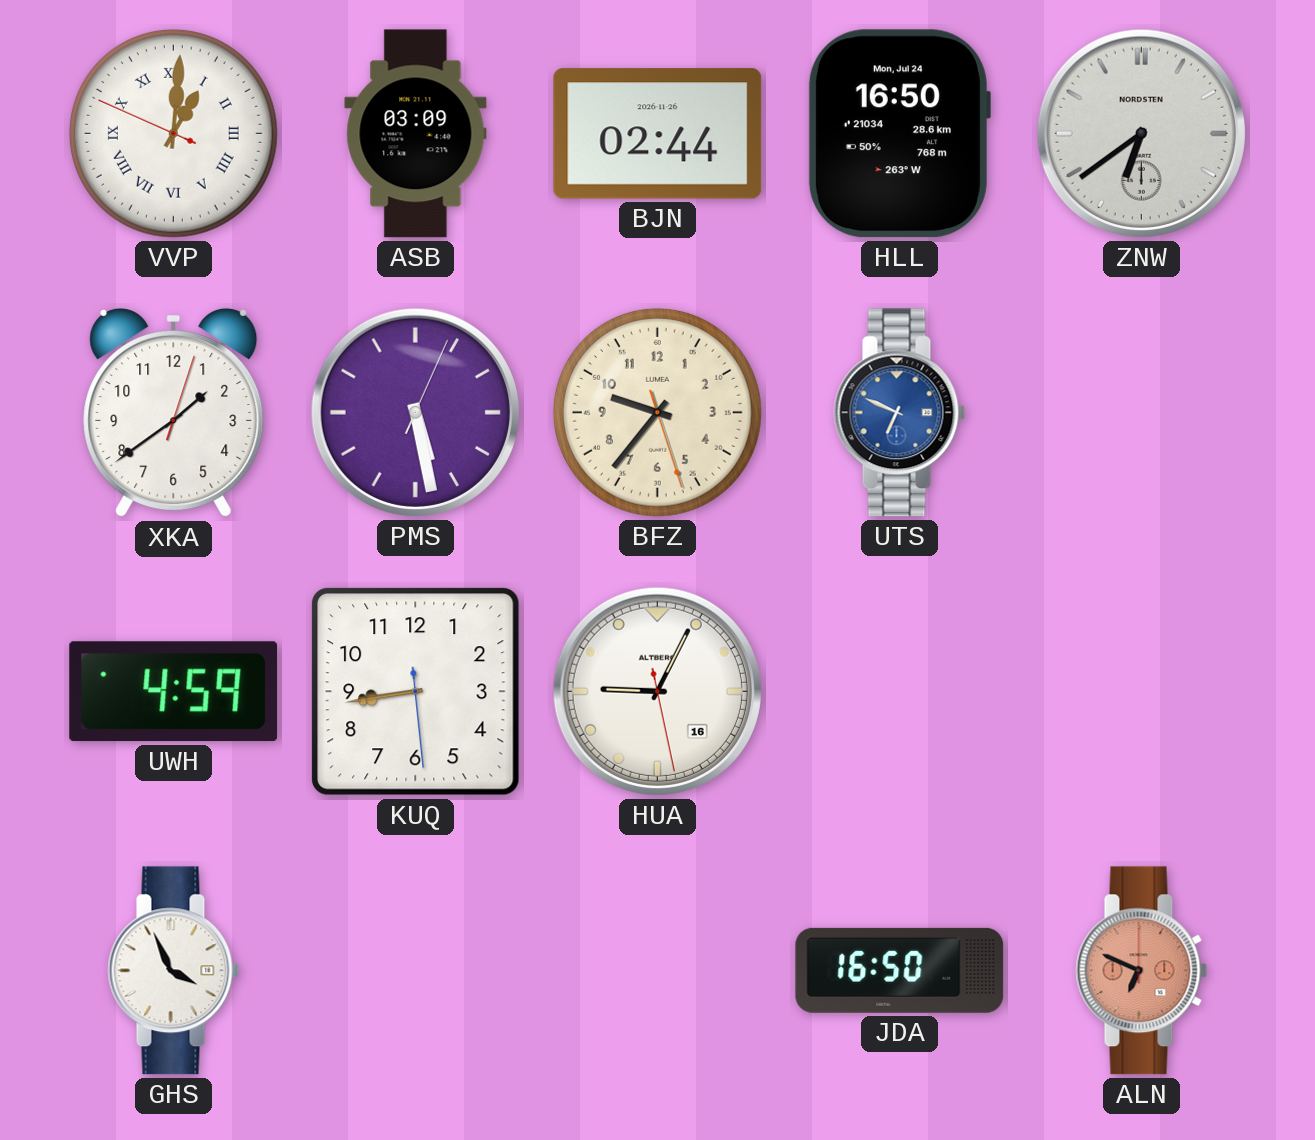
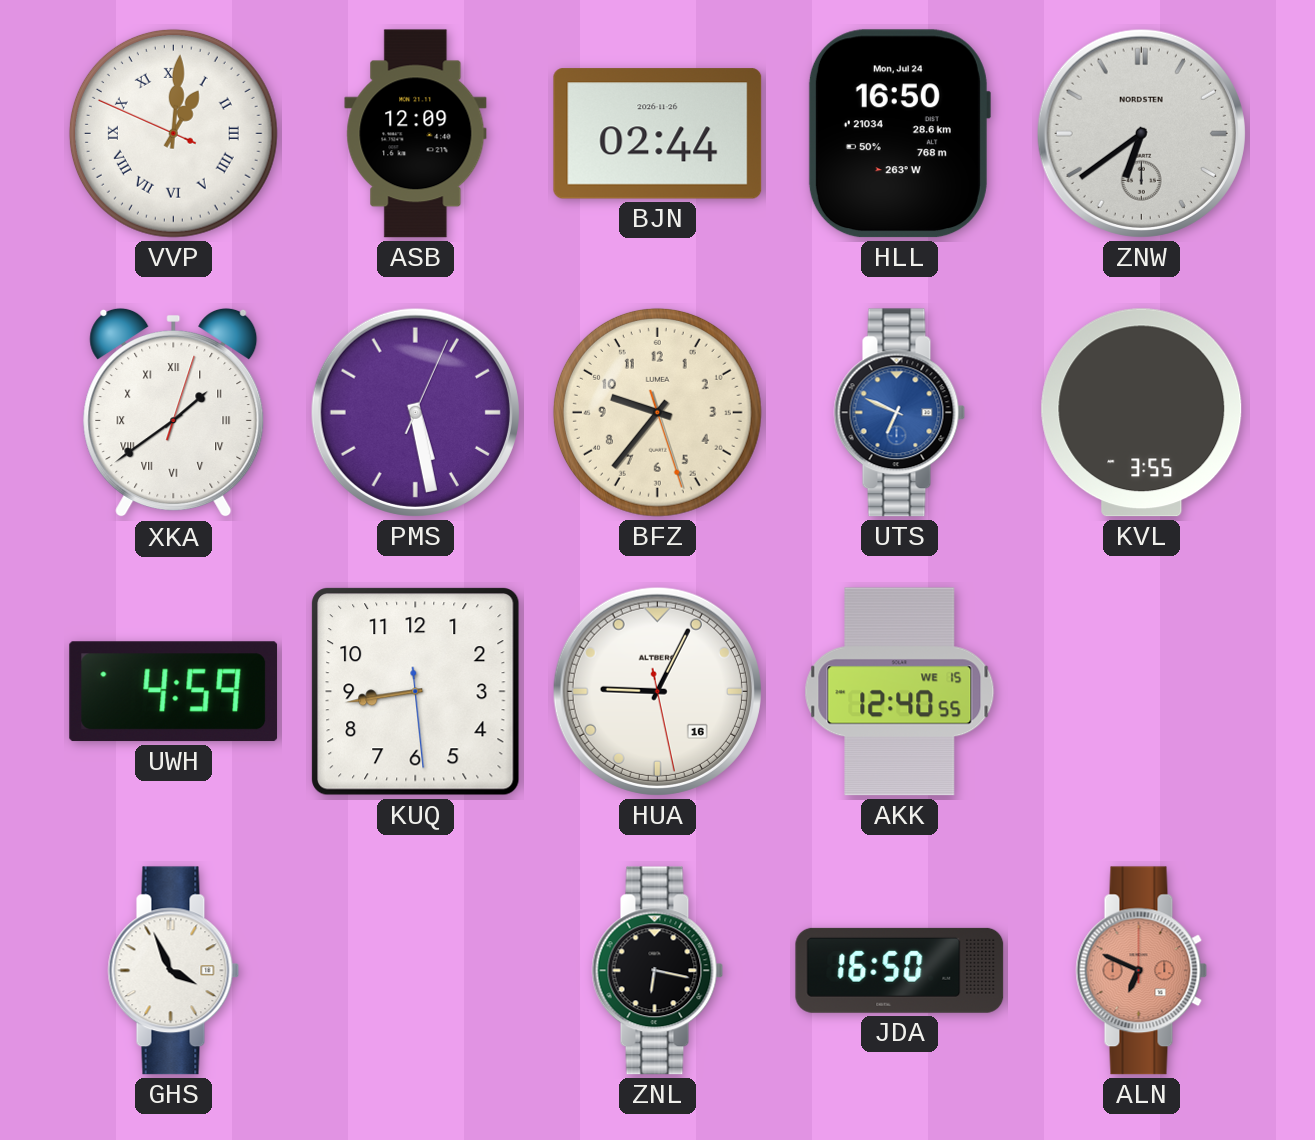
ASB: 03:09 -> 12:09
XKA numerals: Arabic -> Roman
KVL: none -> 3:55
AKK: none -> 12:40
ZNL: none -> 6:17
